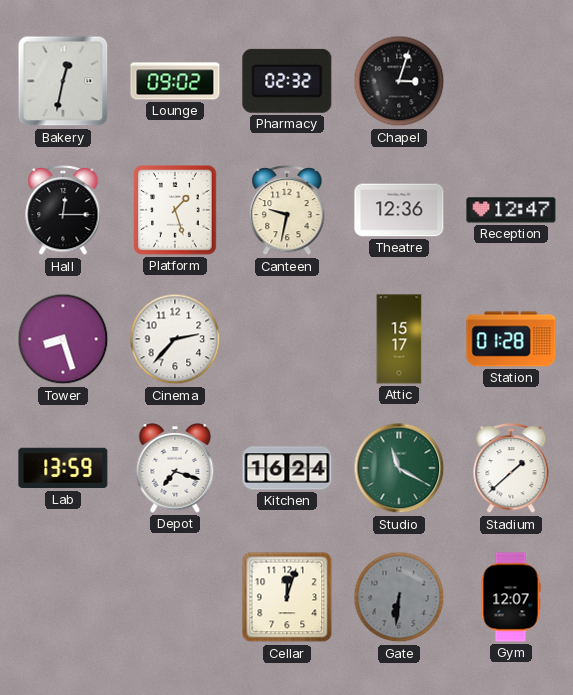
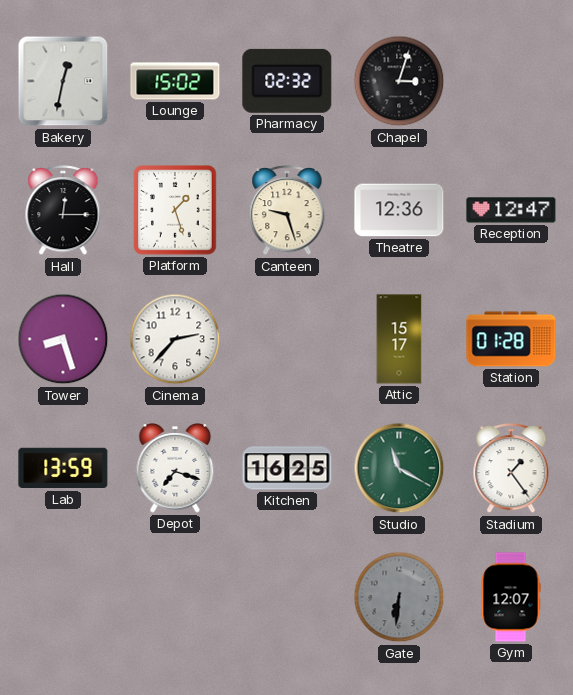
Lounge: 09:02 -> 15:02
Canteen: 9:32 -> 9:27
Kitchen: 16:24 -> 16:25
Stadium: 1:38 -> 1:24
Cellar: 12:03 -> none
